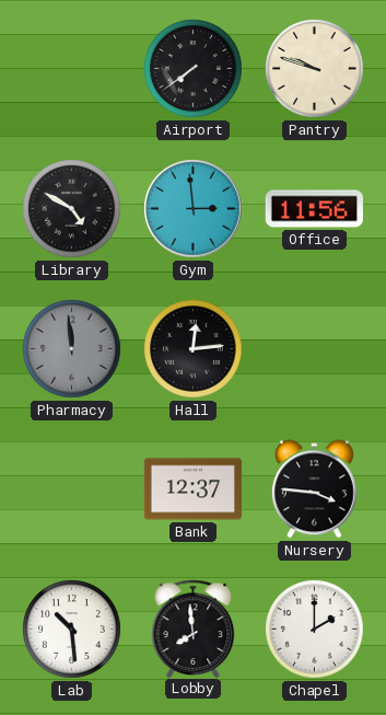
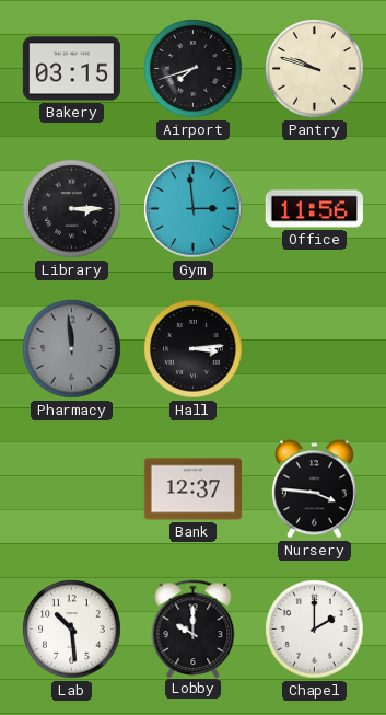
Bakery: none -> 03:15
Airport: 7:39 -> 7:42
Library: 4:50 -> 3:15
Hall: 12:14 -> 3:14
Lobby: 7:59 -> 10:00
